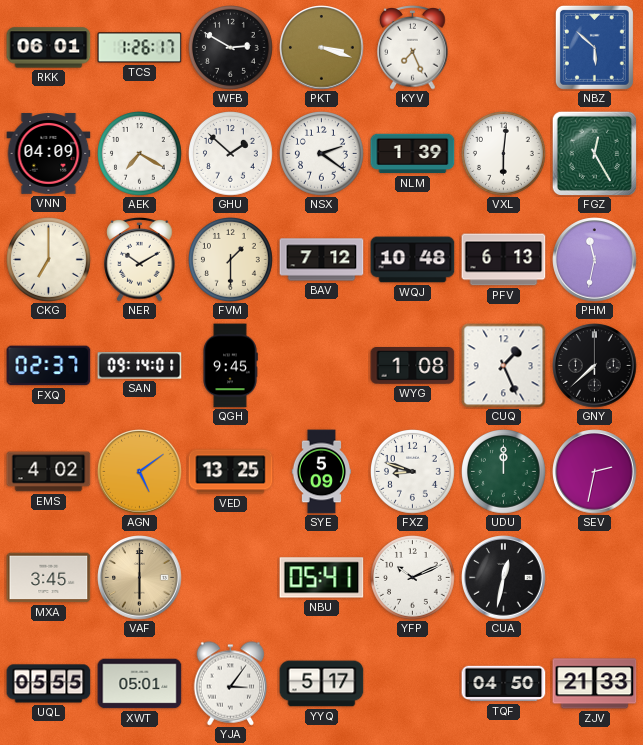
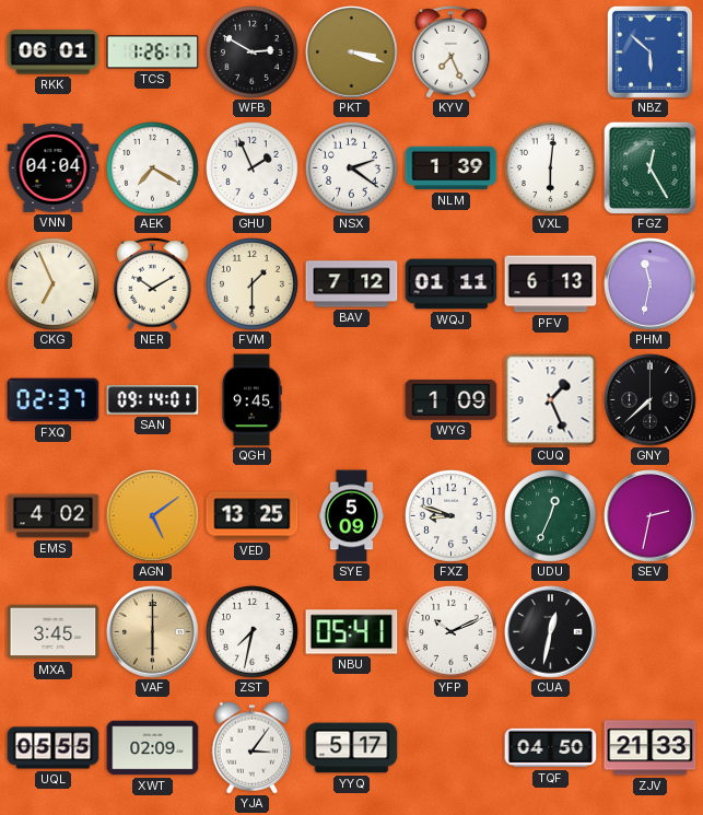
VNN: 04:09 -> 04:04
GHU: 1:52 -> 1:56
CKG: 7:00 -> 6:56
WQJ: 10:48 -> 01:11
WYG: 1:08 -> 1:09
UDU: 12:00 -> 12:34
ZST: none -> 7:32
XWT: 05:01 -> 02:09
